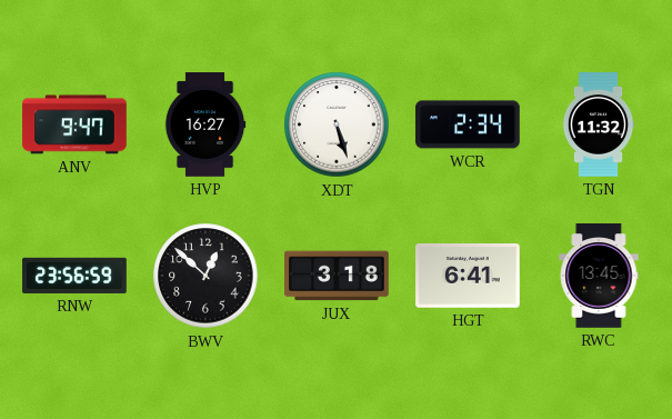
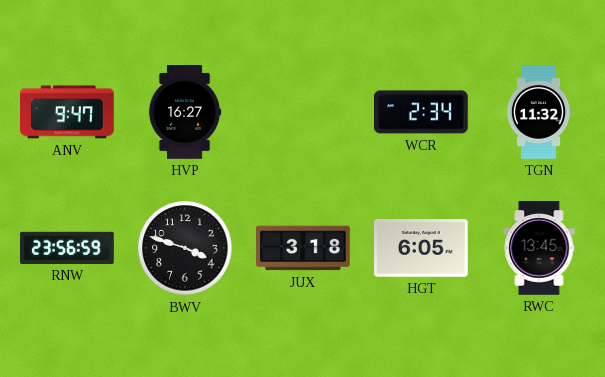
XDT: 5:27 -> none
BWV: 12:52 -> 3:48
HGT: 6:41 -> 6:05
